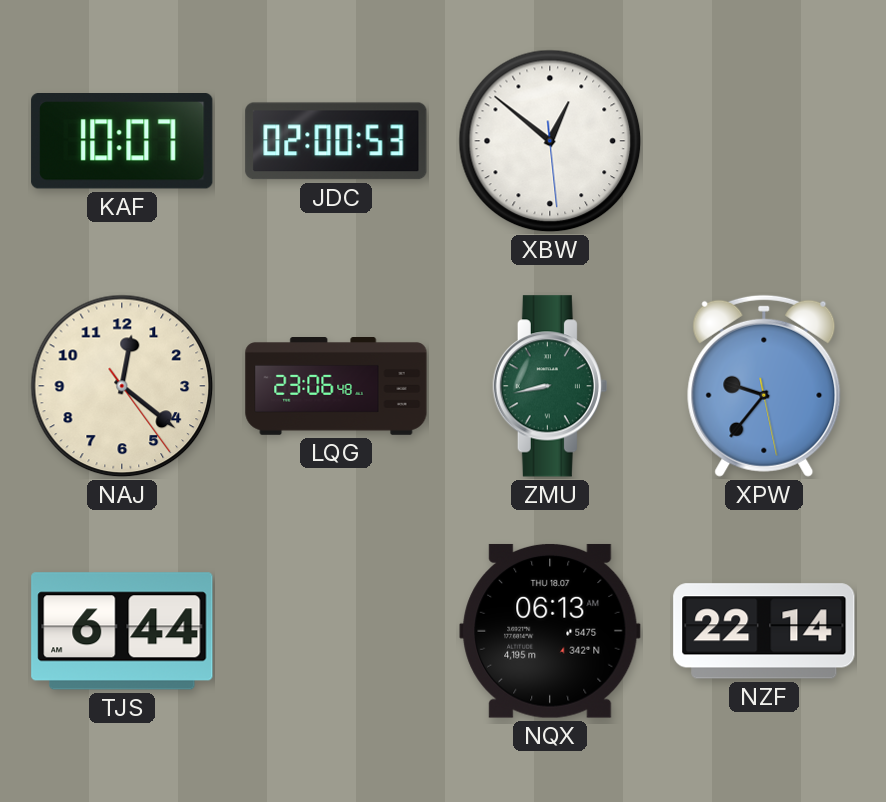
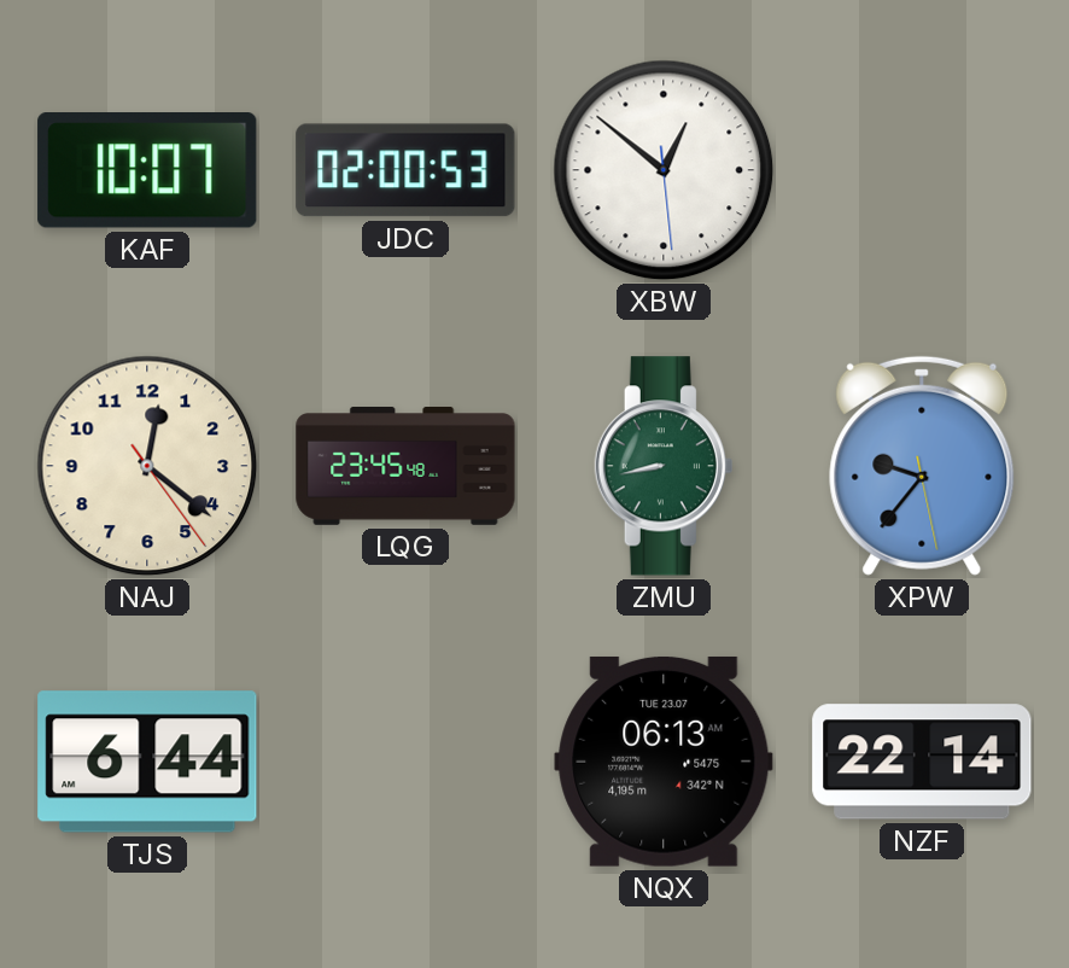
LQG: 23:06 -> 23:45
NQX date: THU 18.07 -> TUE 23.07
